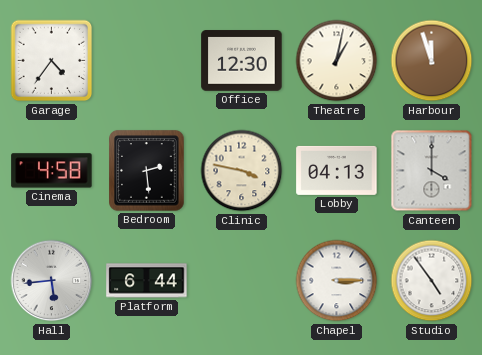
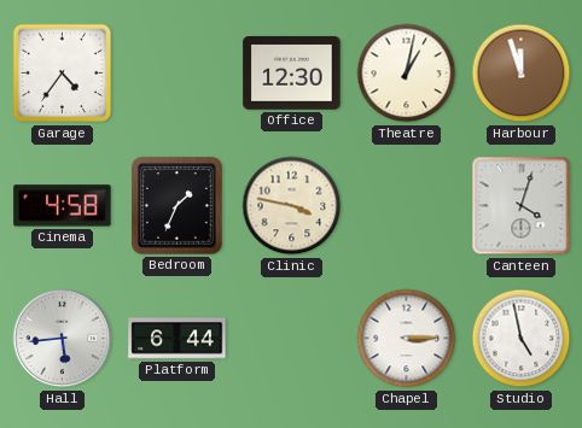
Bedroom: 2:29 -> 1:34
Lobby: 04:13 -> none
Canteen: 4:00 -> 4:03
Studio: 4:54 -> 4:58
